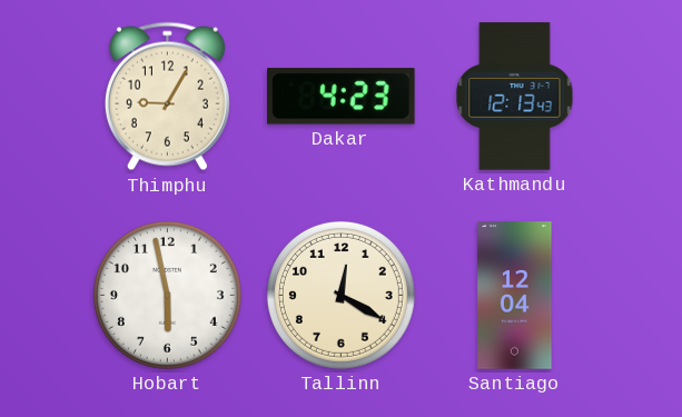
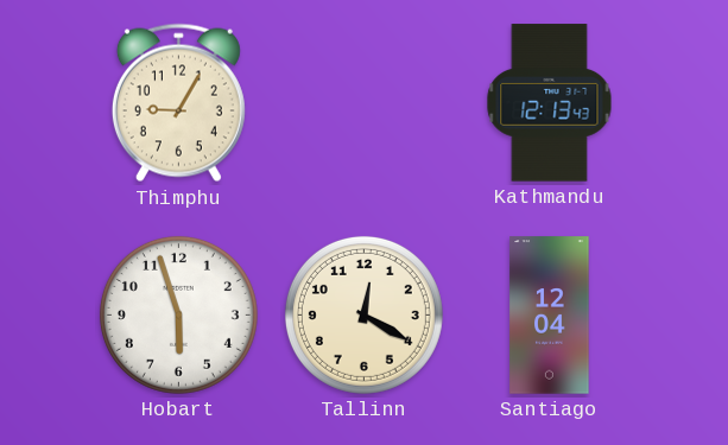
Dakar: 4:23 -> none
Hobart: 5:58 -> 5:57
